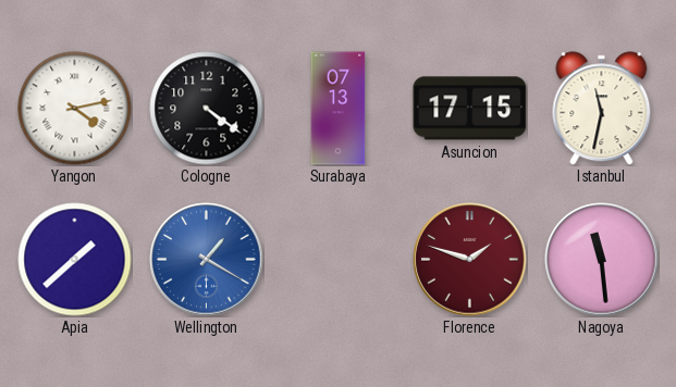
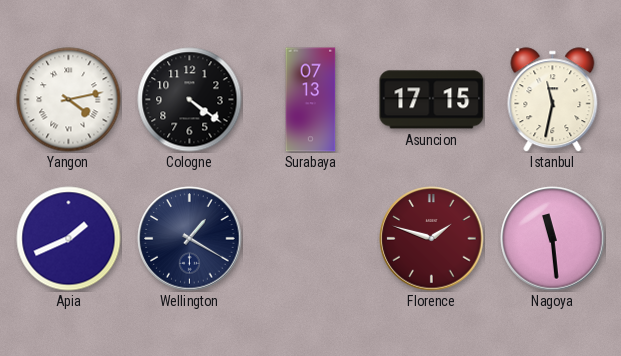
Apia: 1:38 -> 1:41
Wellington dial: blue -> navy
